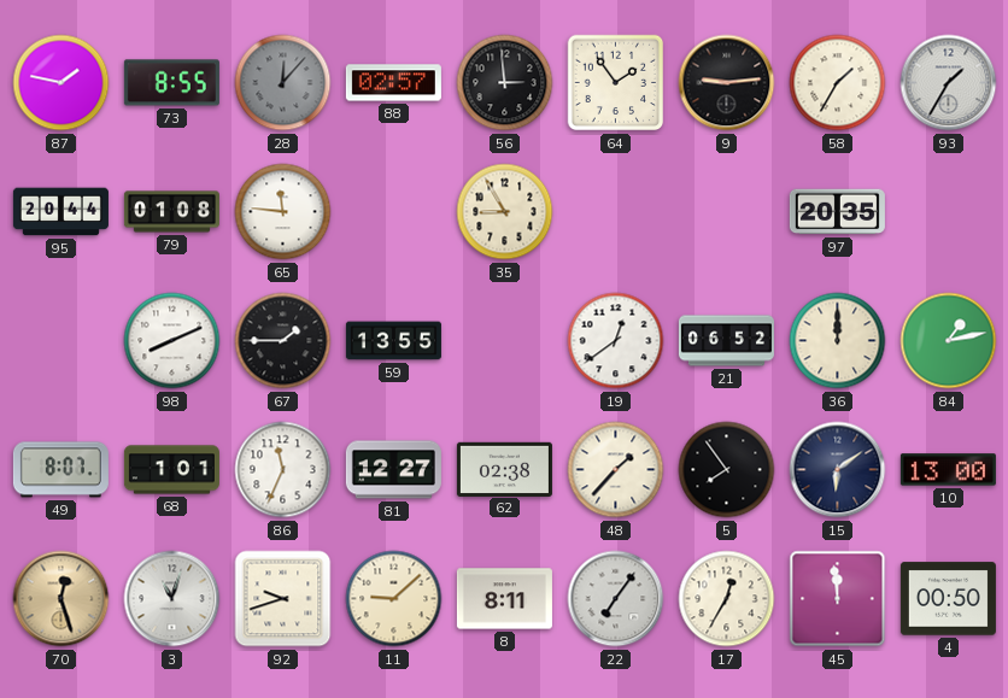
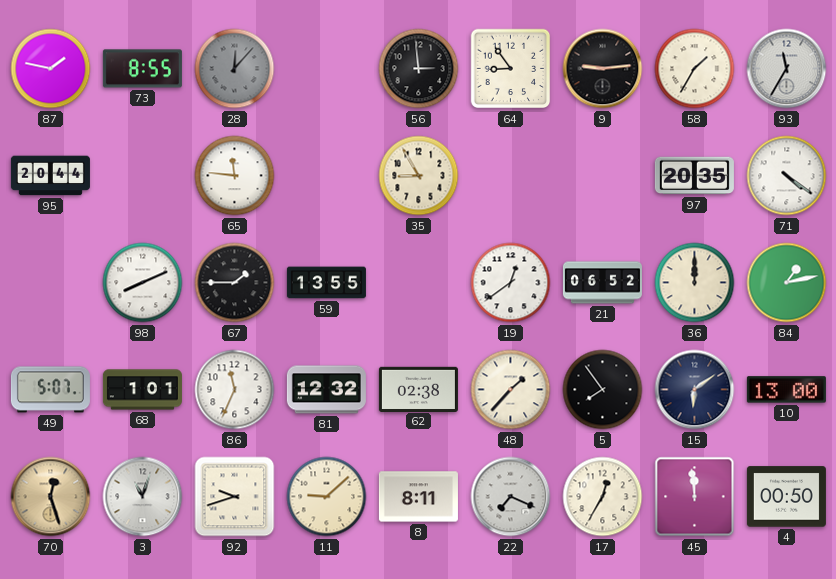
88: 02:57 -> none
64: 1:54 -> 8:54
93: 1:35 -> 11:35
79: 01:08 -> none
71: none -> 4:21
49: 8:07 -> 5:07
81: 12:27 -> 12:32
22: 7:06 -> 7:19
